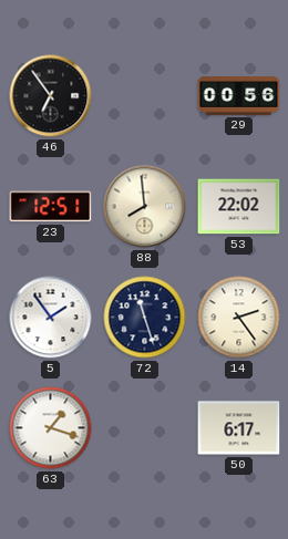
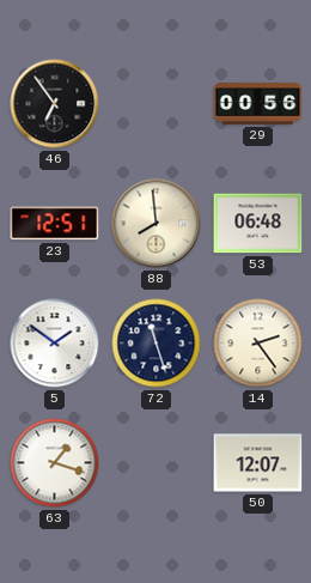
53: 22:02 -> 06:48
5: 1:54 -> 1:51
50: 6:17 -> 12:07
